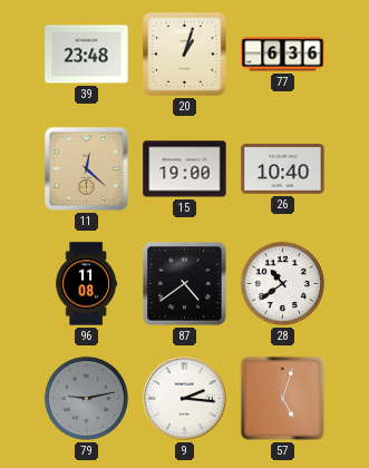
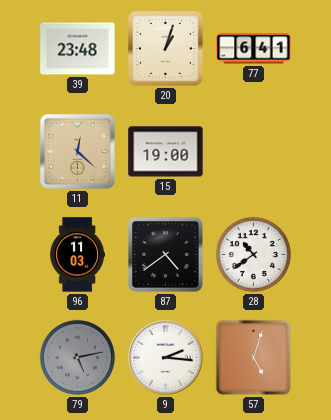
77: 6:36 -> 6:41
26: 10:40 -> none
96: 11:08 -> 11:03
79: 9:13 -> 5:13
